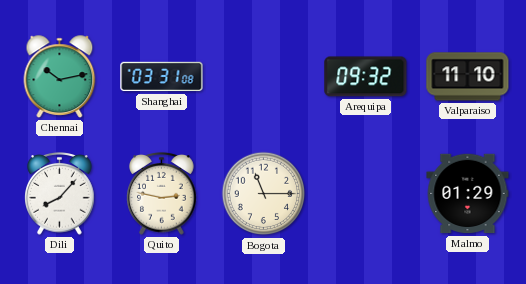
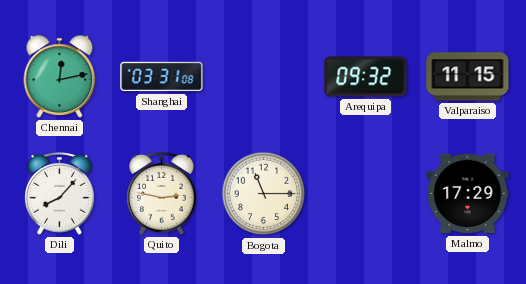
Chennai: 10:13 -> 12:13
Valparaiso: 11:10 -> 11:15
Malmo: 01:29 -> 17:29
